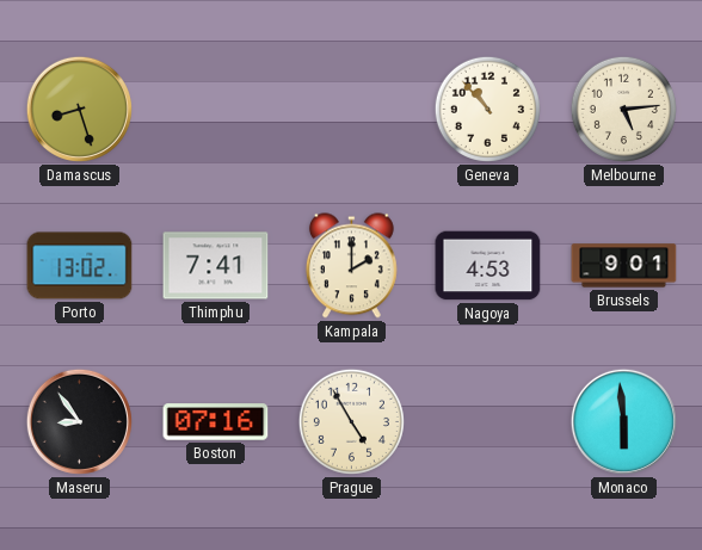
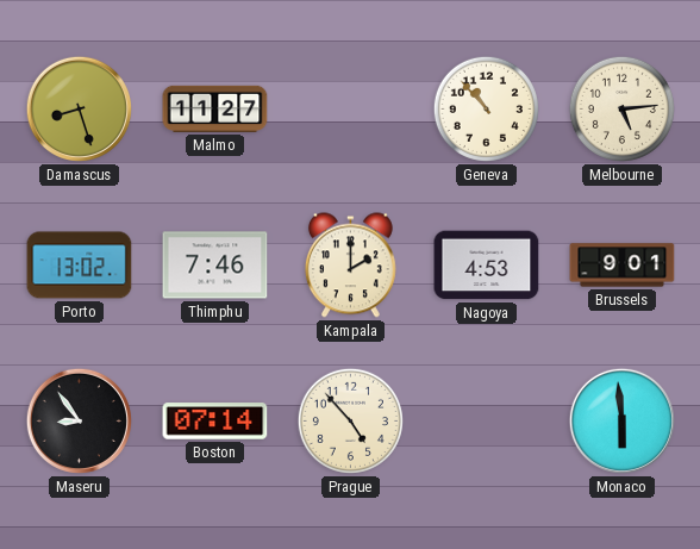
Malmo: none -> 11:27
Thimphu: 7:41 -> 7:46
Boston: 07:16 -> 07:14
Prague: 4:55 -> 4:53
